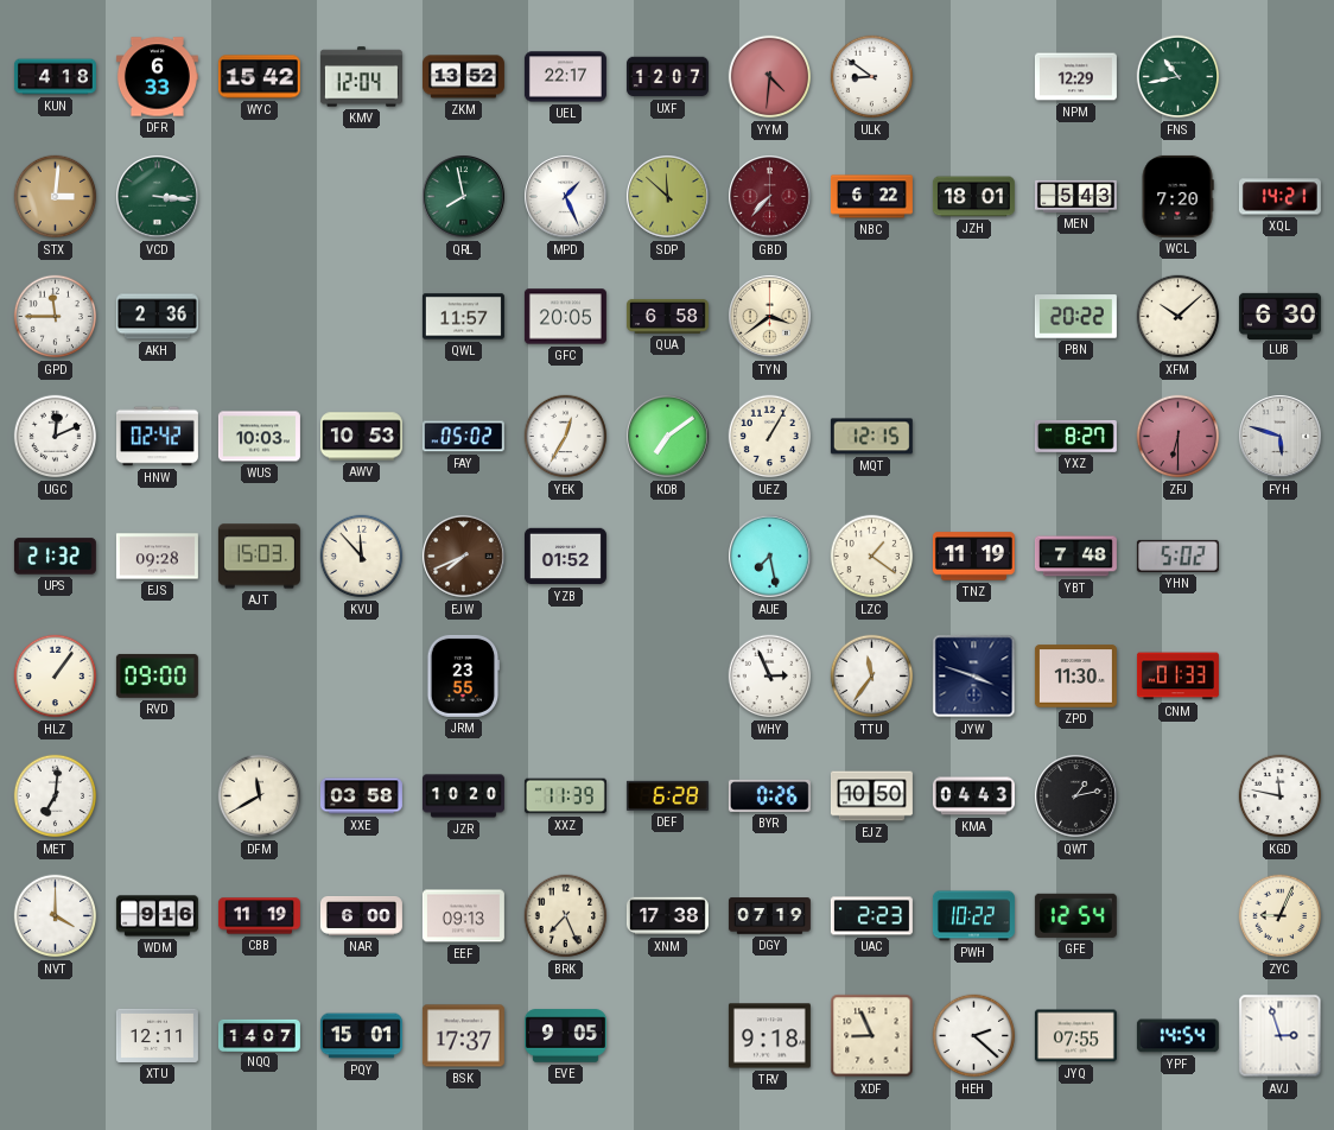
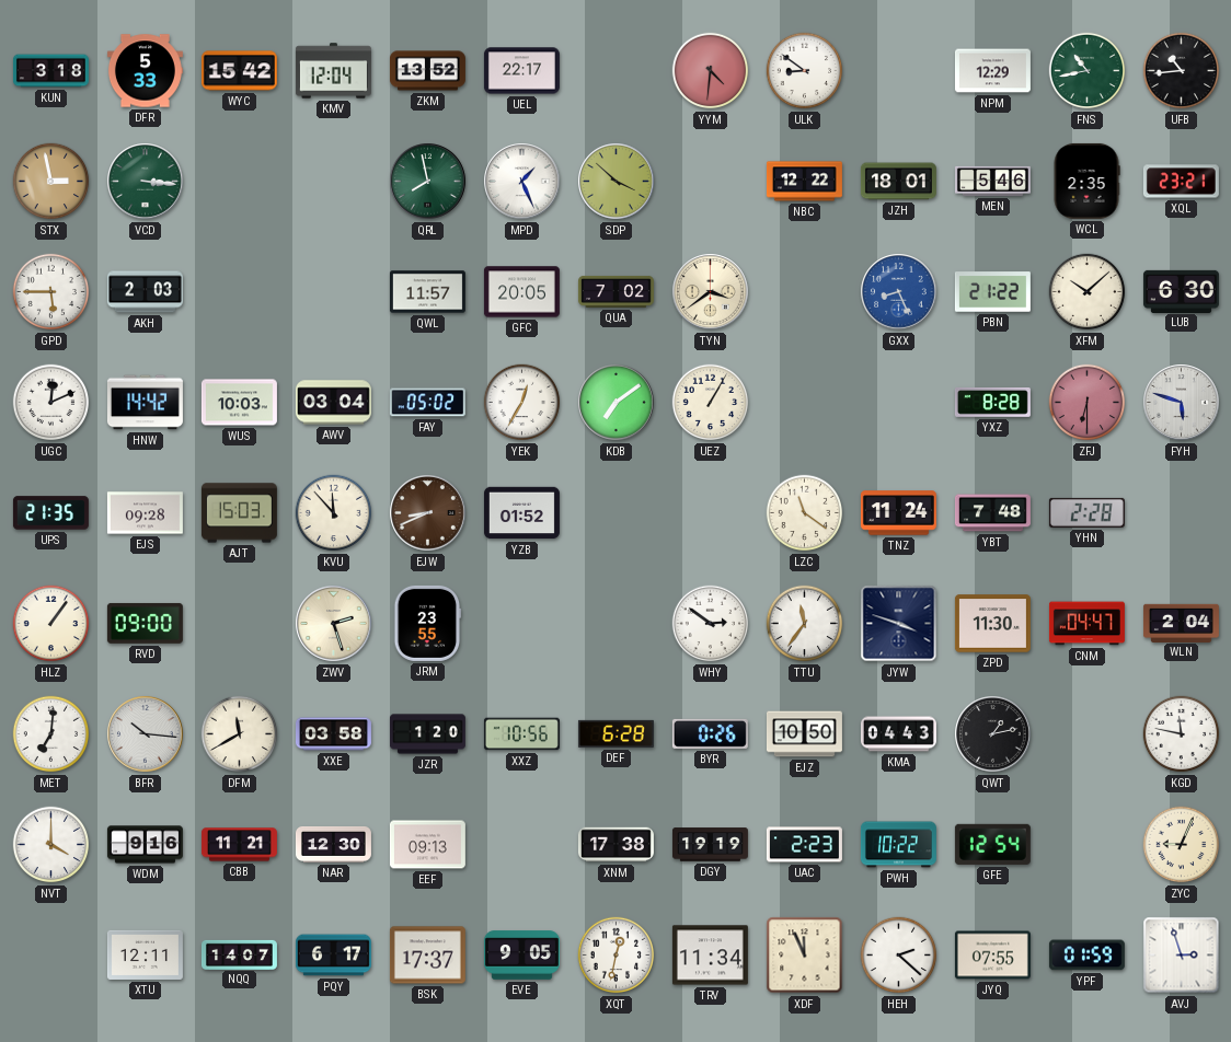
KUN: 4:18 -> 3:18
DFR: 6:33 -> 5:33
UXF: 12:07 -> none
UFB: none -> 10:44
STX: 3:01 -> 2:58
SDP: 11:52 -> 3:52
GBD: 7:37 -> none
NBC: 6:22 -> 12:22
MEN: 5:43 -> 5:46
WCL: 7:20 -> 2:35
XQL: 14:21 -> 23:21
GPD: 11:45 -> 5:45
AKH: 2:36 -> 2:03
QUA: 6:58 -> 7:02
GXX: none -> 8:26
PBN: 20:22 -> 21:22
HNW: 02:42 -> 14:42
AWV: 10:53 -> 03:04
MQT: 12:15 -> none
YXZ: 8:27 -> 8:28
UPS: 21:32 -> 21:35
EJW: 7:41 -> 8:41
AUE: 7:28 -> none
LZC: 1:21 -> 11:21
TNZ: 11:19 -> 11:24
YHN: 5:02 -> 2:28
ZWV: none -> 2:27
WHY: 2:56 -> 2:51
CNM: 01:33 -> 04:47
WLN: none -> 2:04
BFR: none -> 10:16
JZR: 10:20 -> 1:20
XXZ: 11:39 -> 10:56
CBB: 11:19 -> 11:21
NAR: 6:00 -> 12:30
BRK: 7:26 -> none
DGY: 07:19 -> 19:19
PQY: 15:01 -> 6:17
XQT: none -> 12:32
TRV: 9:18 -> 11:34
XDF: 8:56 -> 11:56
YPF: 14:54 -> 01:59
